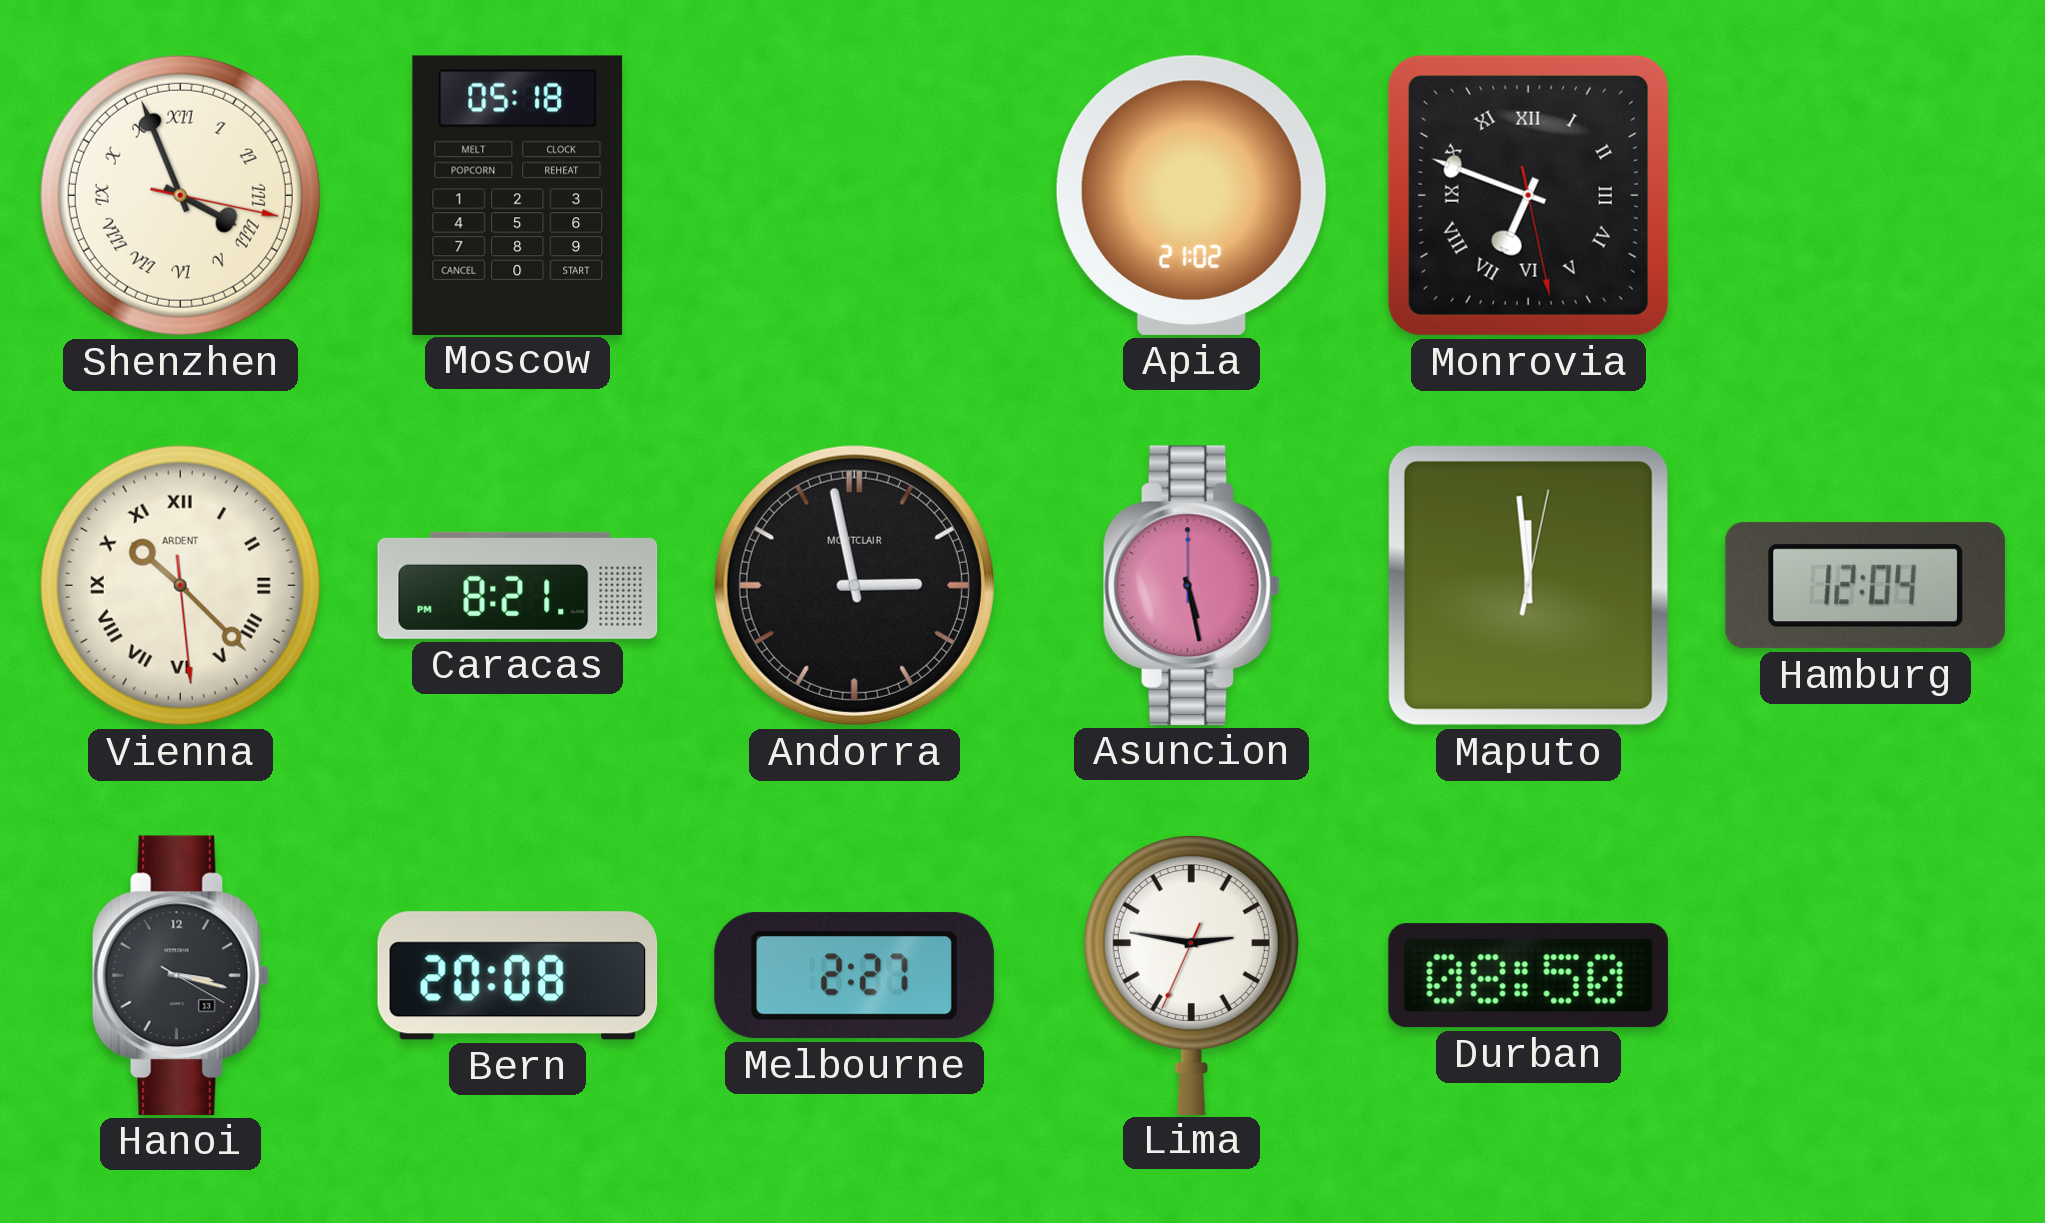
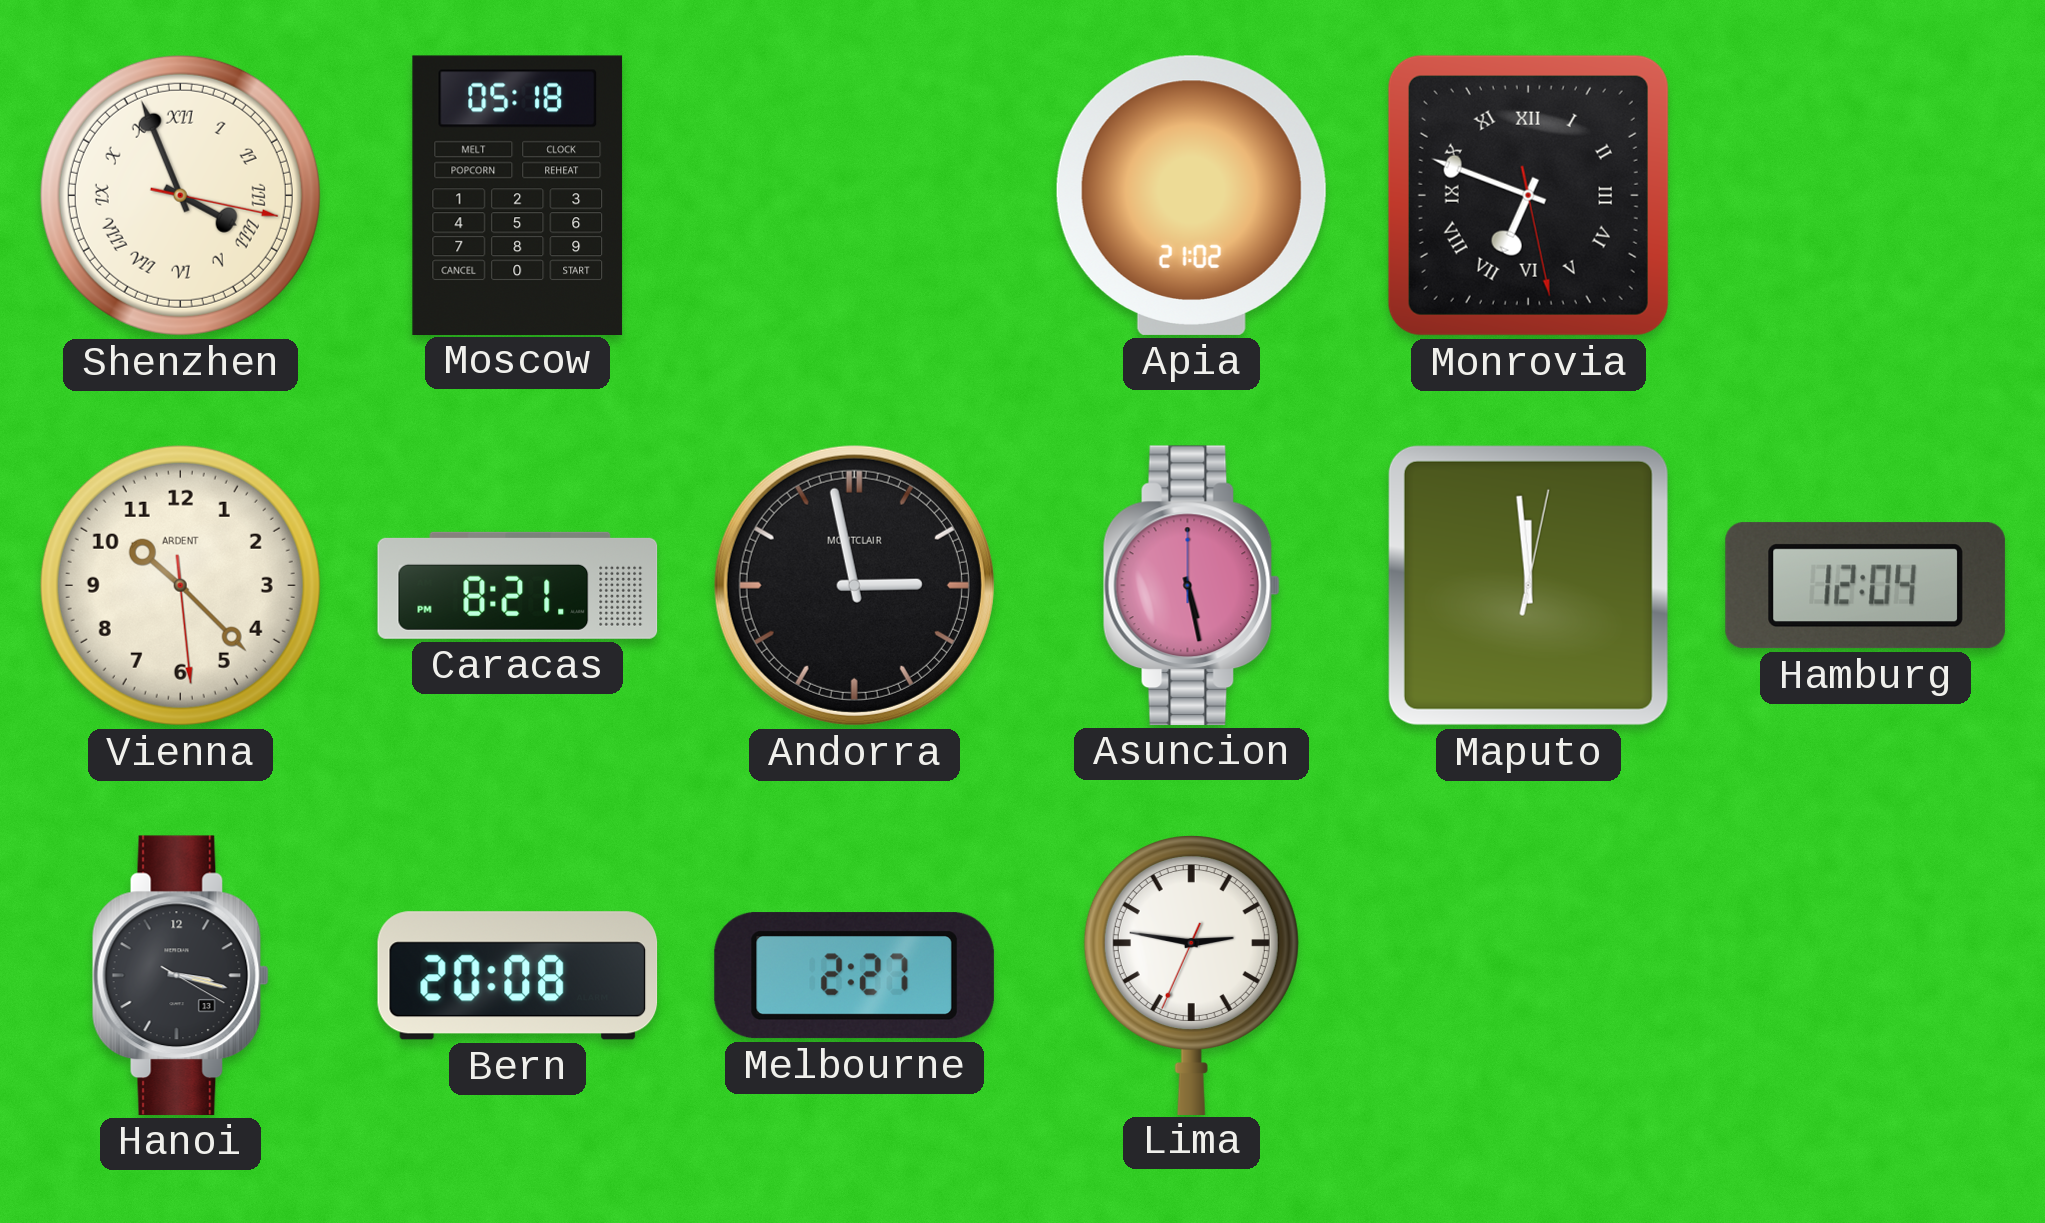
Vienna numerals: Roman -> Arabic
Durban: 08:50 -> none
